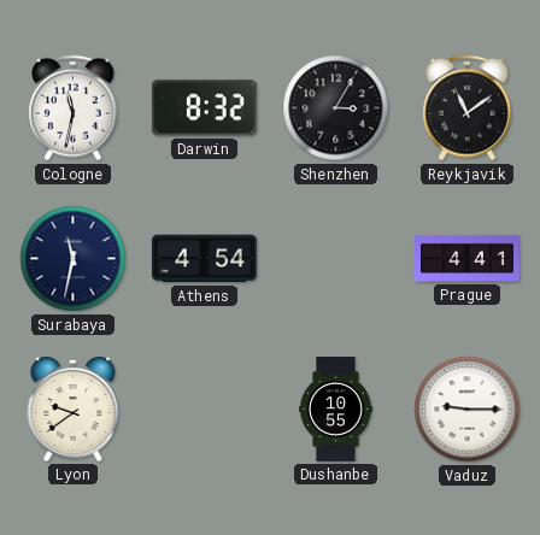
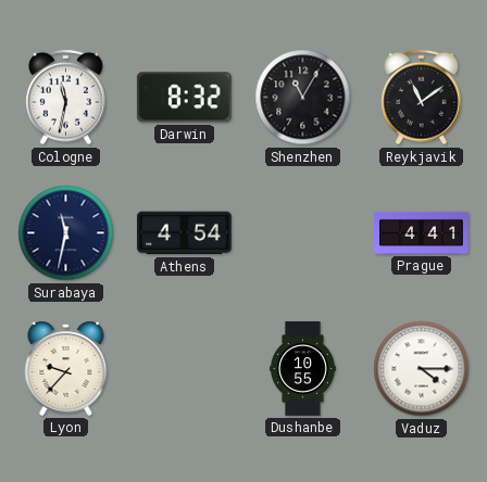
Shenzhen: 3:05 -> 11:05
Lyon: 9:39 -> 9:37
Vaduz: 9:15 -> 4:15
